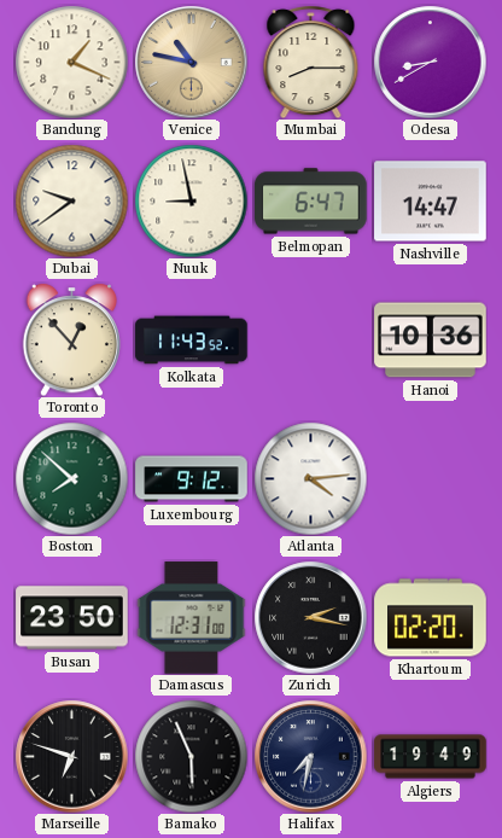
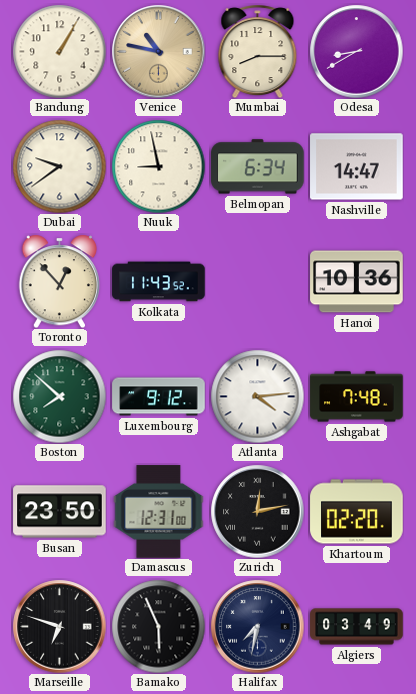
Bandung: 1:19 -> 1:05
Belmopan: 6:47 -> 6:34
Ashgabat: none -> 7:48
Zurich: 2:17 -> 12:13
Algiers: 19:49 -> 03:49
